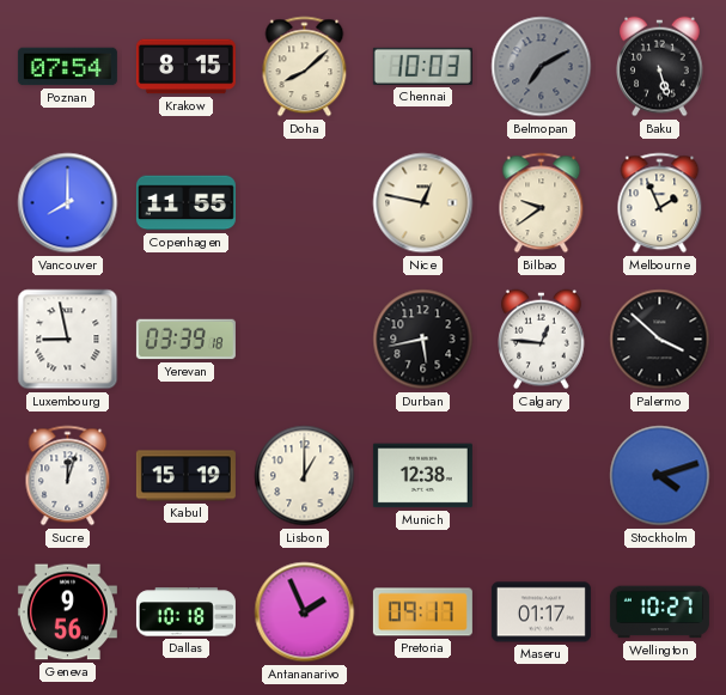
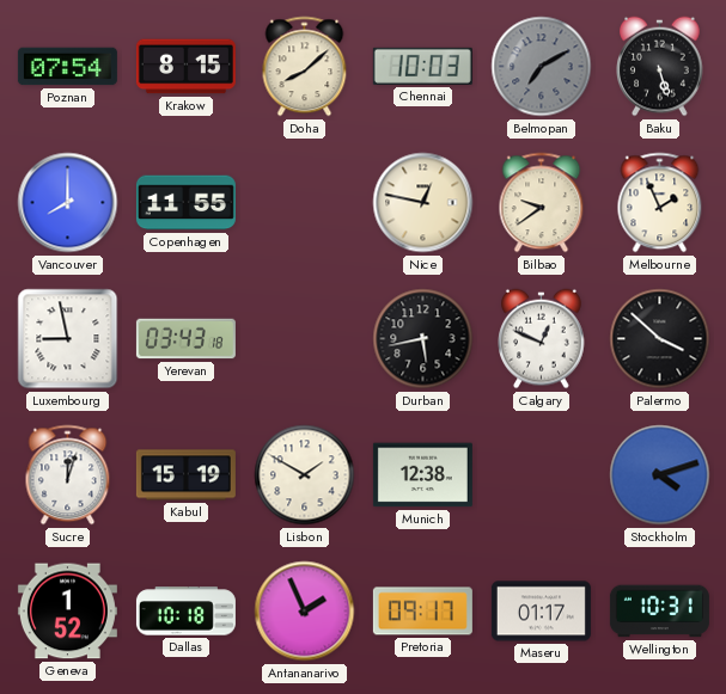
Yerevan: 03:39 -> 03:43
Calgary: 12:46 -> 12:49
Lisbon: 1:00 -> 1:50
Geneva: 9:56 -> 1:52
Wellington: 10:27 -> 10:31
